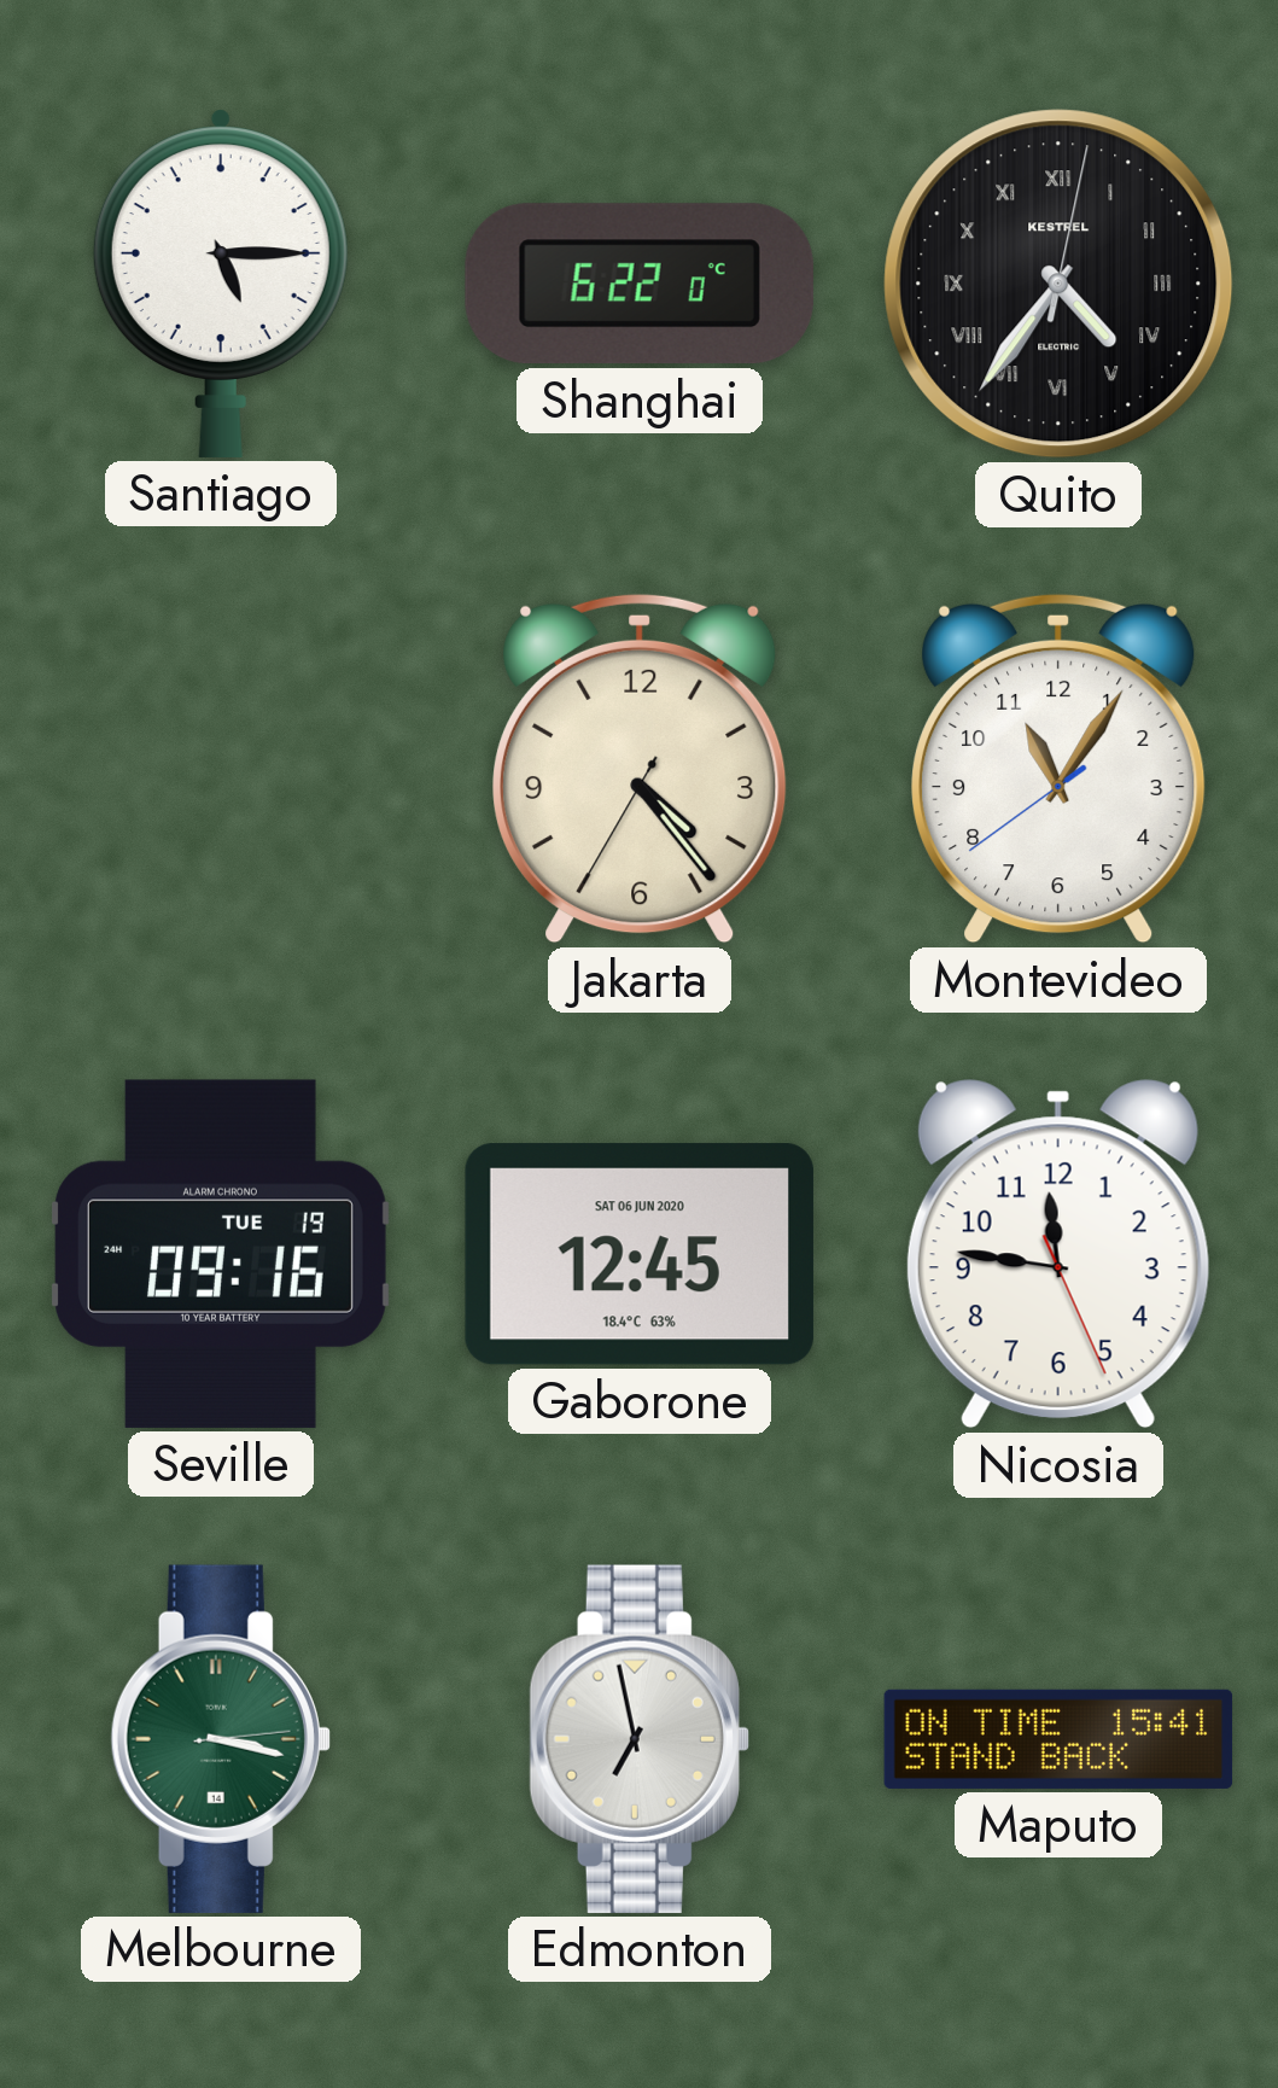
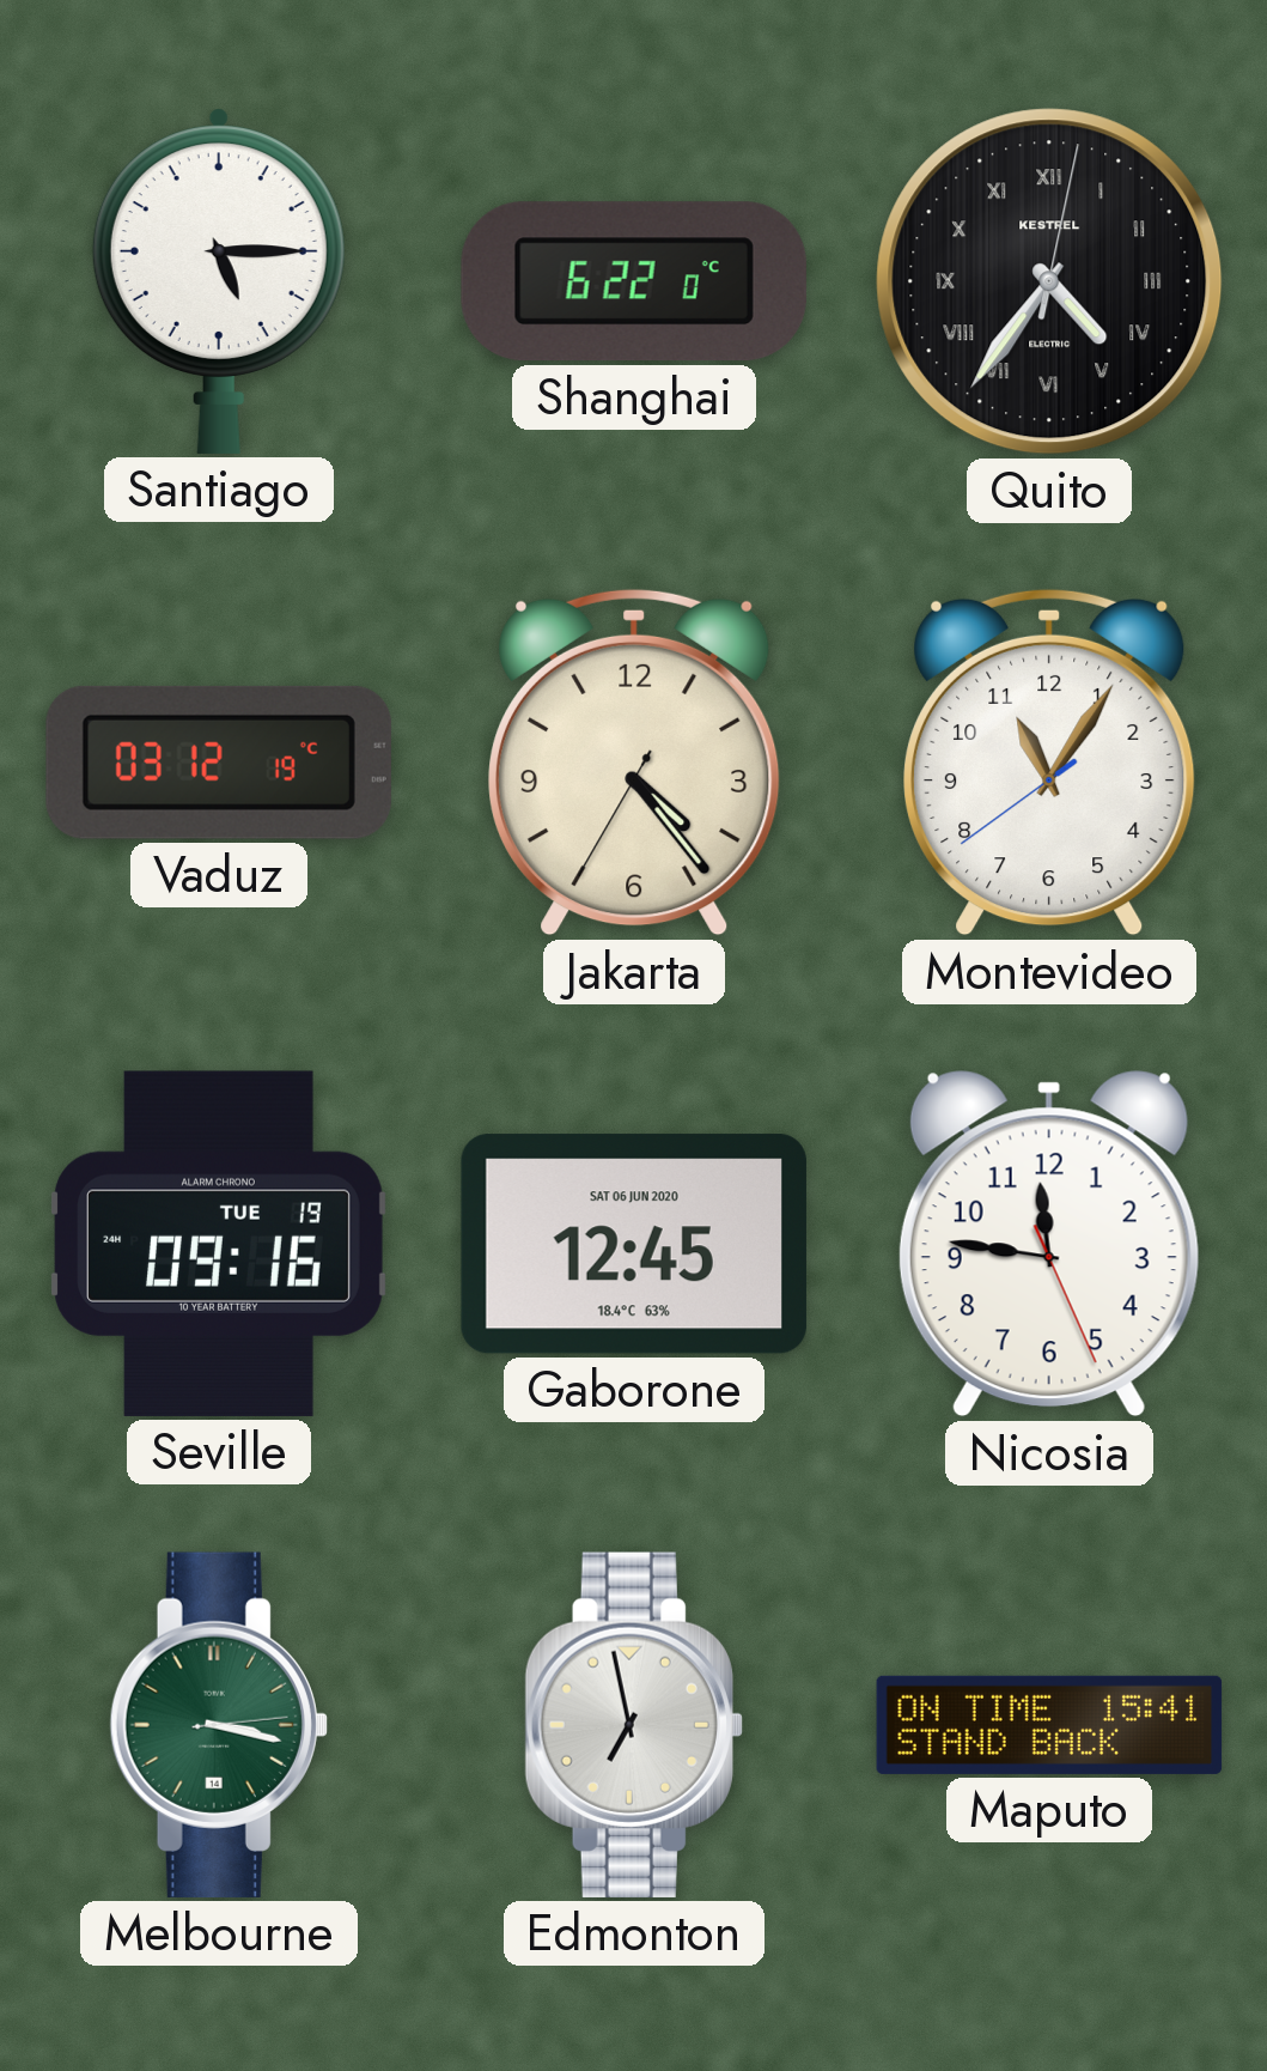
Vaduz: none -> 03:12
